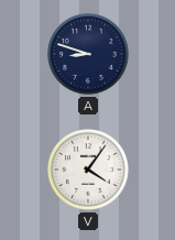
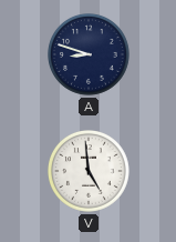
V: 4:06 -> 4:59
